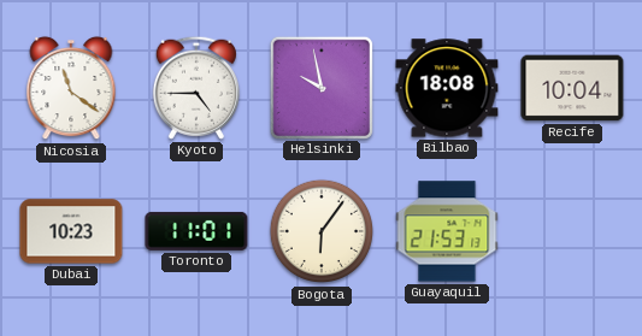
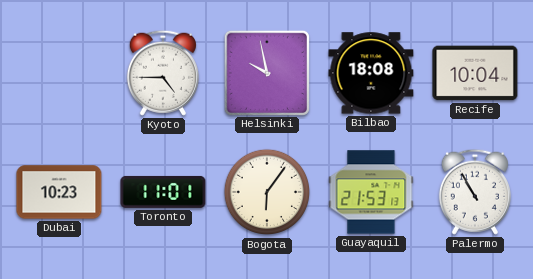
Nicosia: 11:21 -> none
Palermo: none -> 10:55
